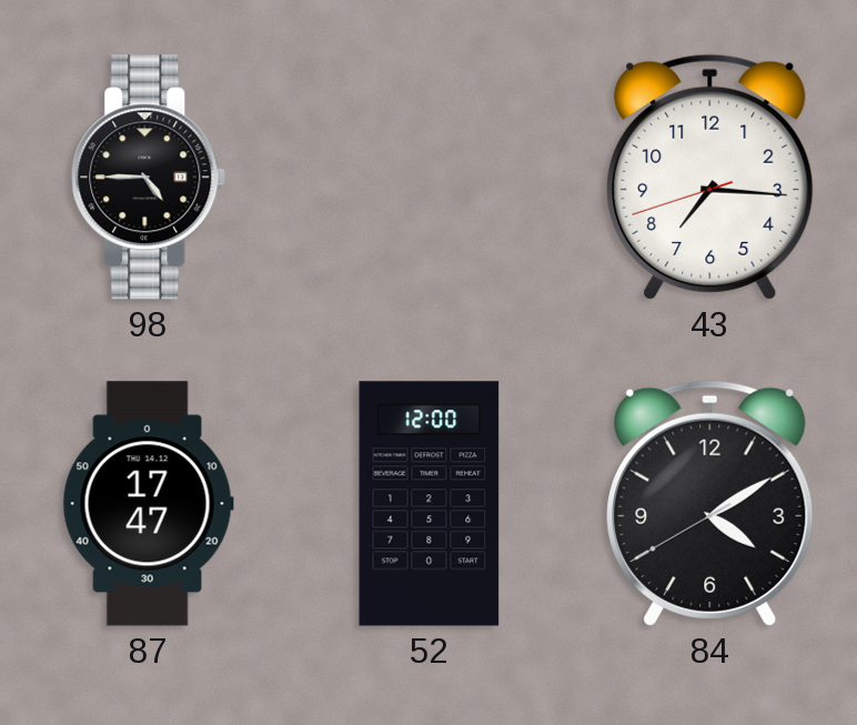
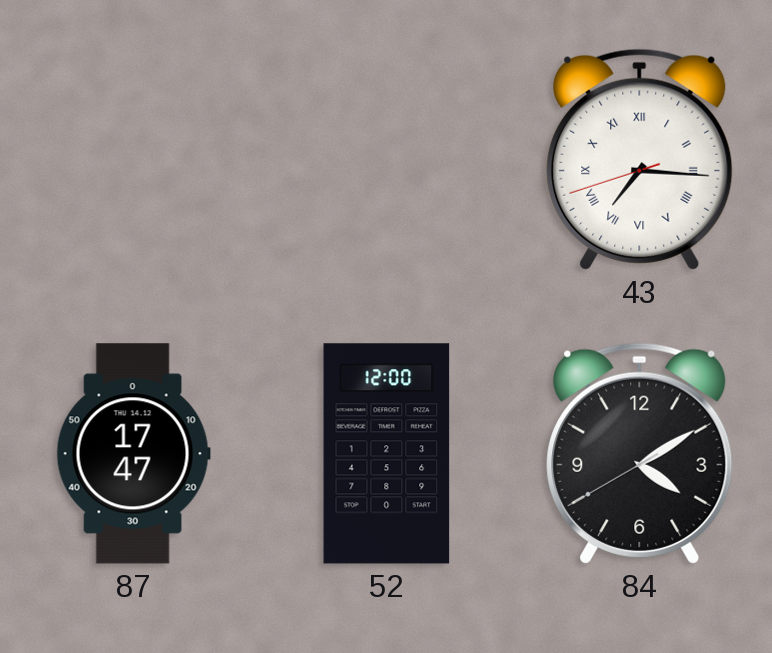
98: 4:45 -> none
43 numerals: Arabic -> Roman
